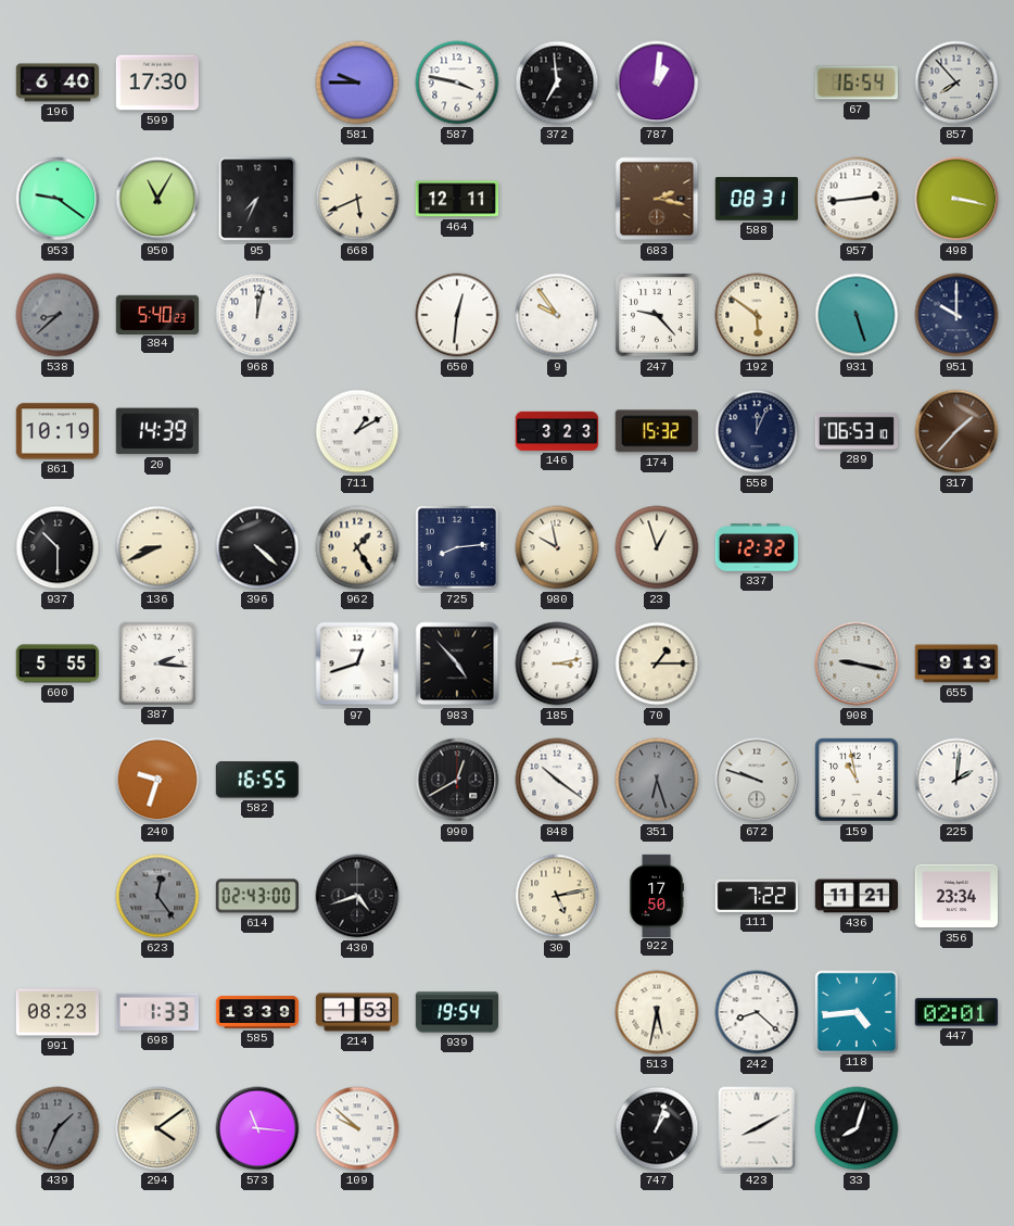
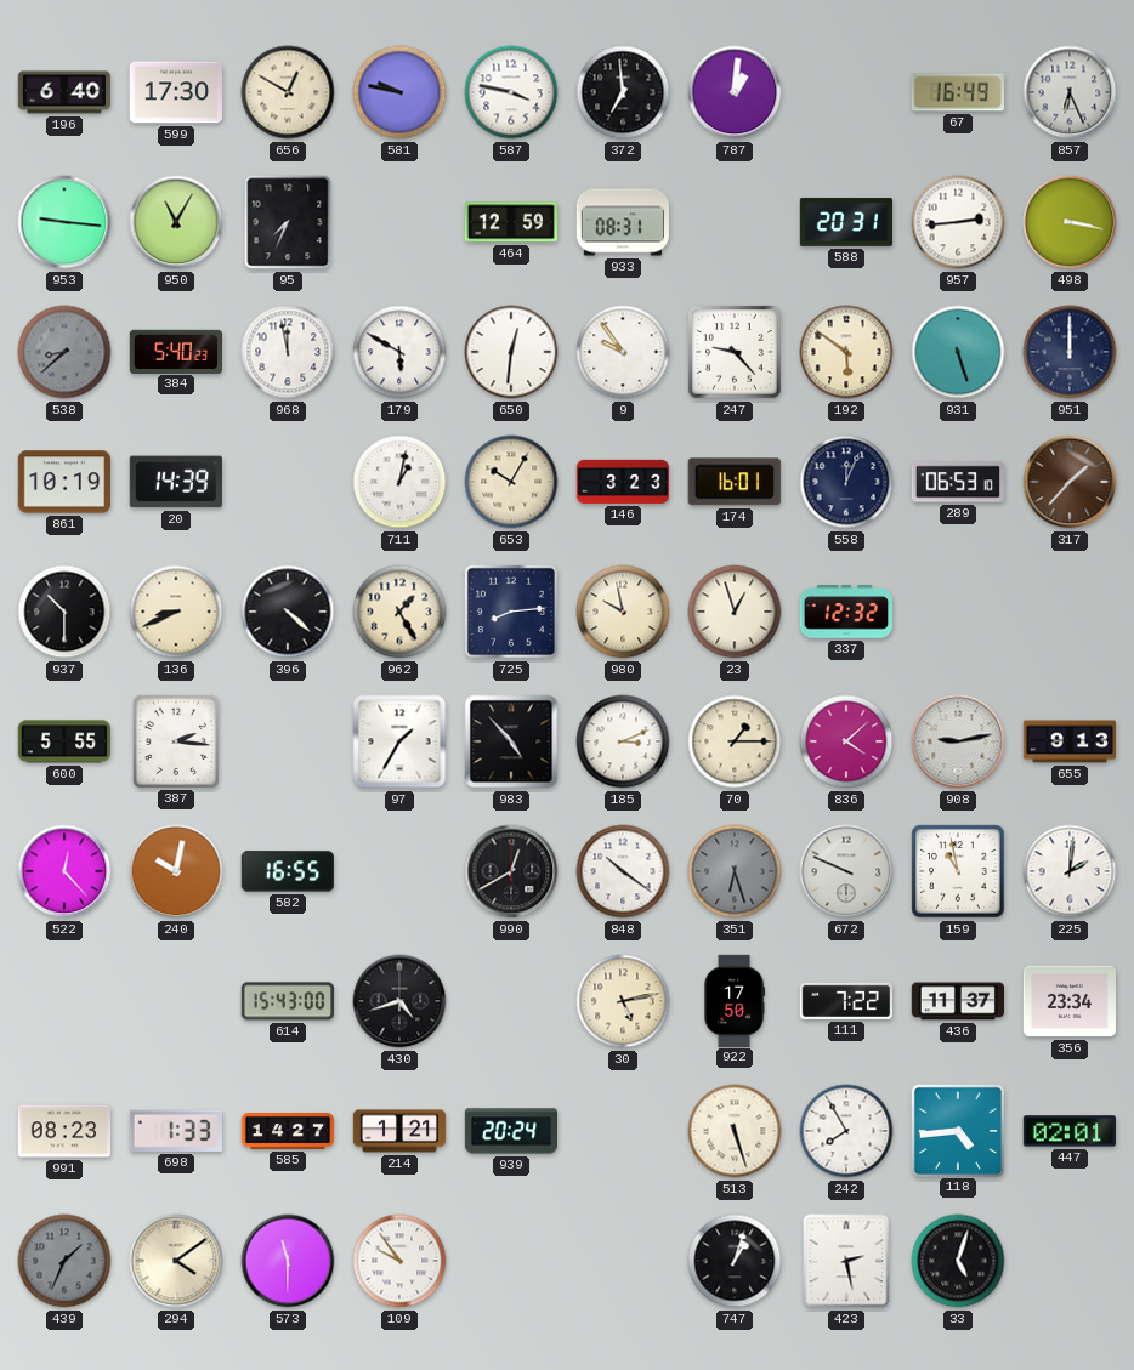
656: none -> 12:50
581: 9:45 -> 9:47
67: 16:54 -> 16:49
857: 7:53 -> 6:26
953: 9:21 -> 9:16
668: 5:41 -> none
464: 12:11 -> 12:59
933: none -> 08:31
683: 2:17 -> none
588: 08:31 -> 20:31
968: 12:02 -> 11:58
179: none -> 5:50
951: 10:00 -> 12:00
711: 1:10 -> 1:02
653: none -> 10:05
174: 15:32 -> 16:01
97: 12:42 -> 1:35
185: 3:13 -> 3:11
836: none -> 4:08
908: 9:17 -> 9:13
522: none -> 12:23
240: 9:33 -> 10:02
672: 9:48 -> 9:49
623: 12:24 -> none
614: 02:43 -> 15:43
436: 11:21 -> 11:37
585: 13:39 -> 14:27
214: 1:53 -> 1:21
939: 19:54 -> 20:24
513: 5:32 -> 5:27
242: 8:22 -> 7:55
573: 11:16 -> 11:30
109: 9:52 -> 9:54
423: 8:10 -> 2:28
33: 8:03 -> 5:03
